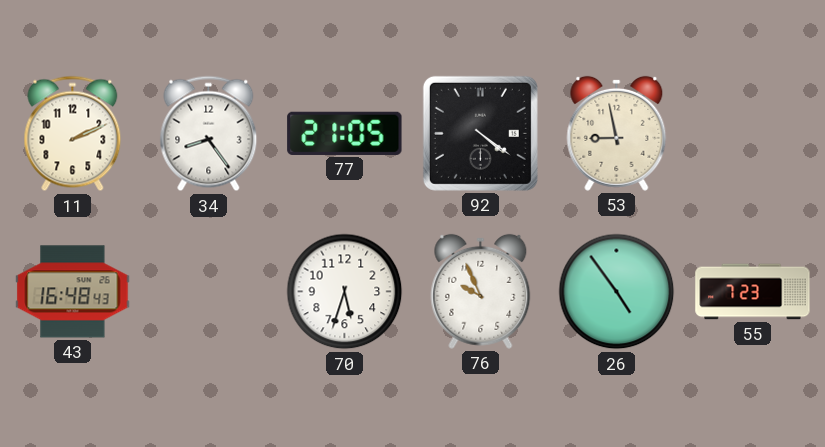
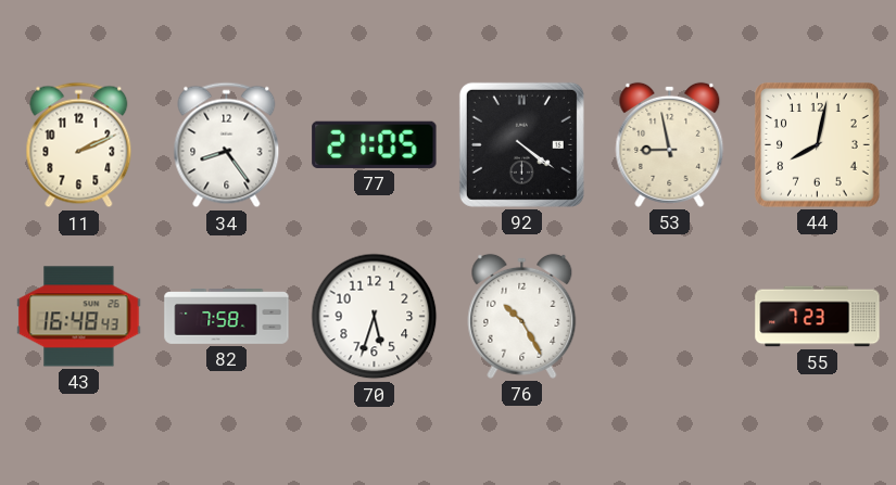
44: none -> 8:02
82: none -> 7:58
76: 9:56 -> 10:25
26: 4:54 -> none
